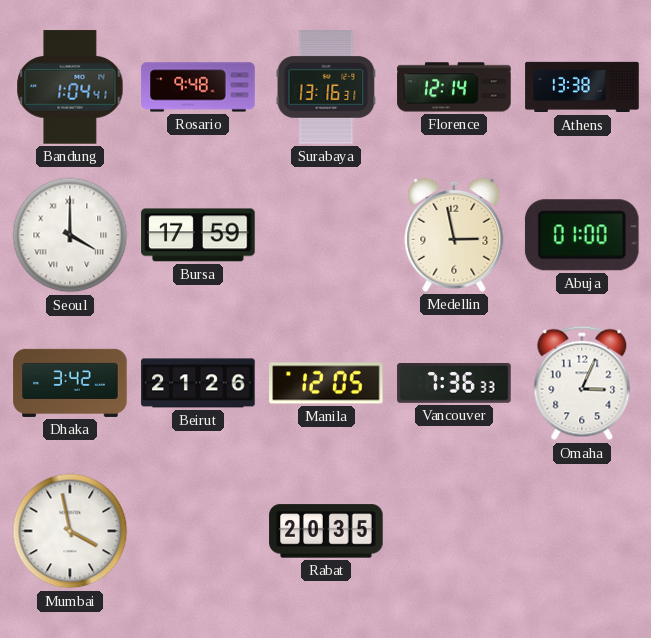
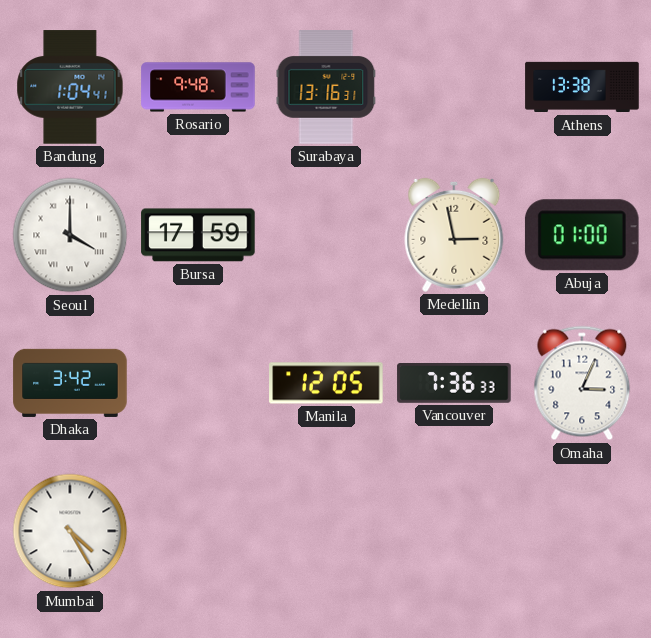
Florence: 12:14 -> none
Beirut: 21:26 -> none
Mumbai: 3:58 -> 4:25
Rabat: 20:35 -> none
